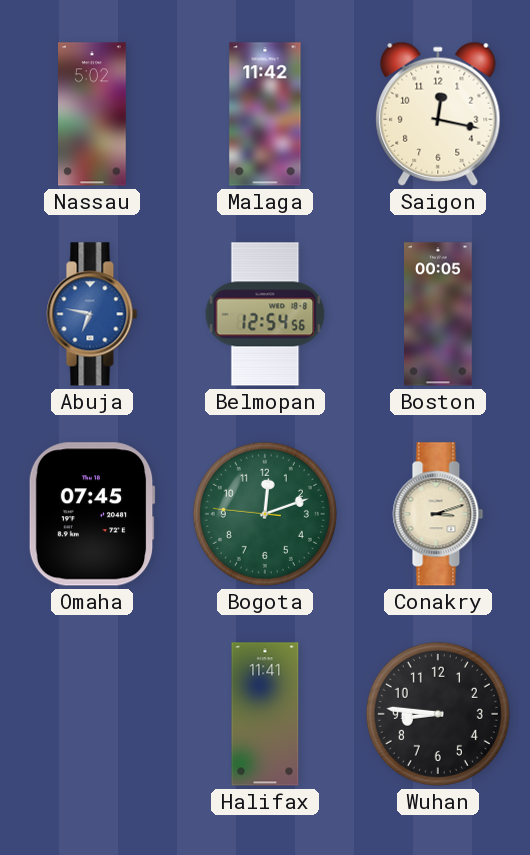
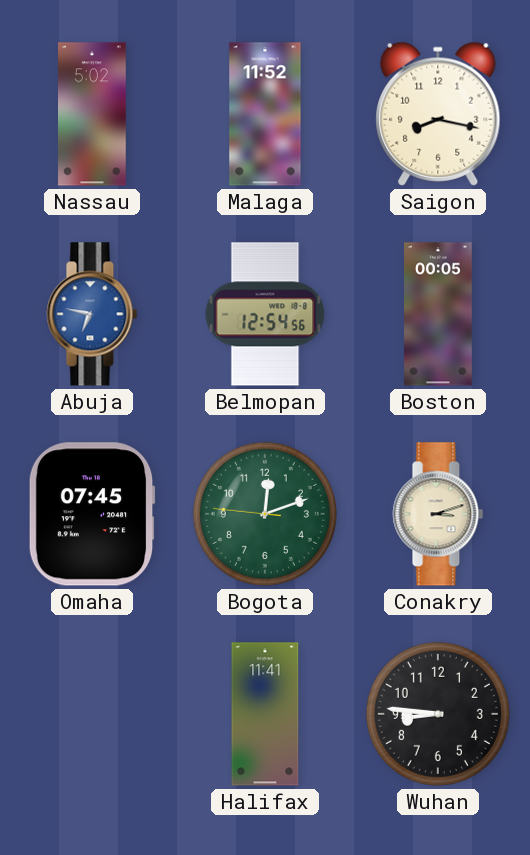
Malaga: 11:42 -> 11:52
Saigon: 12:17 -> 8:17
